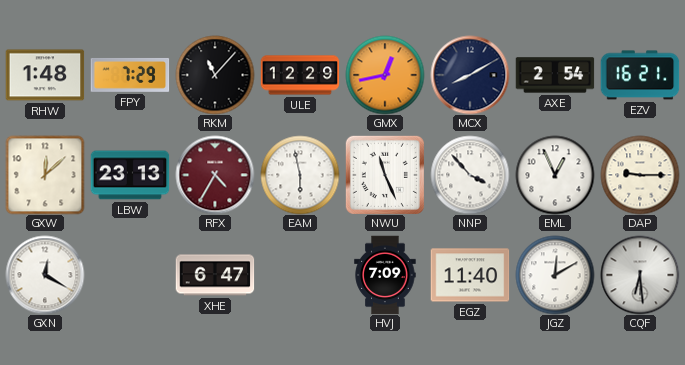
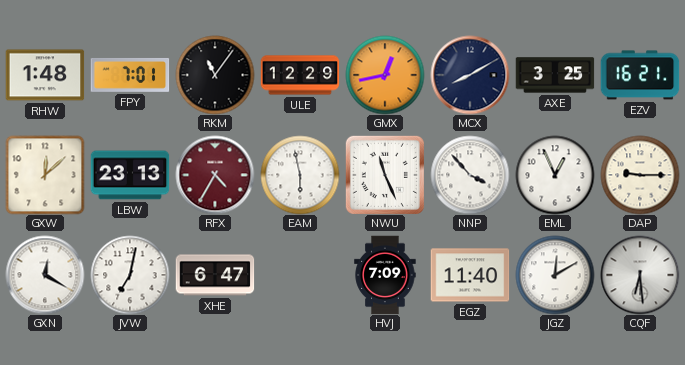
FPY: 7:29 -> 7:01
RKM: 11:07 -> 11:06
AXE: 2:54 -> 3:25
JVW: none -> 7:02
